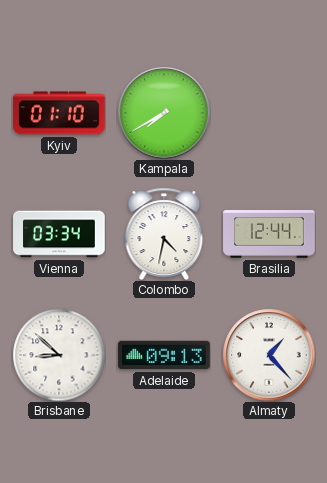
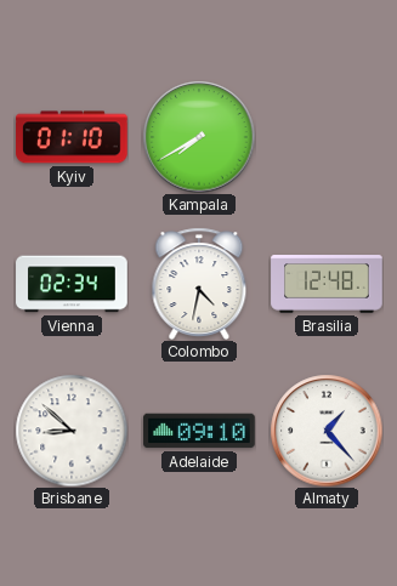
Vienna: 03:34 -> 02:34
Brasilia: 12:44 -> 12:48
Adelaide: 09:13 -> 09:10
